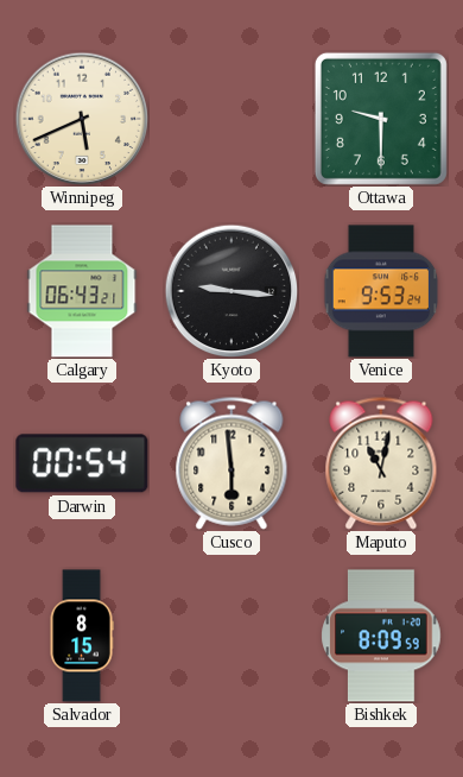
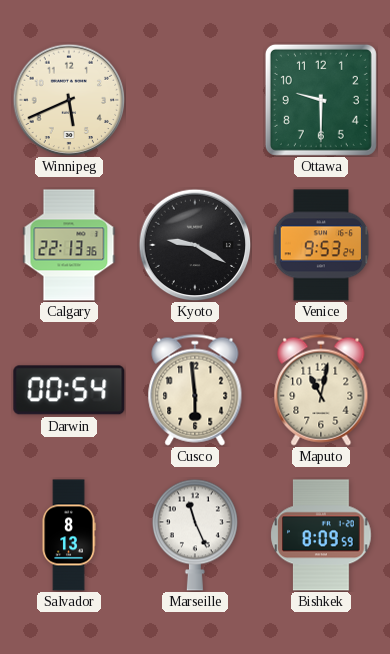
Calgary: 06:43 -> 22:13
Kyoto: 9:16 -> 9:20
Salvador: 8:15 -> 8:13
Marseille: none -> 11:26
